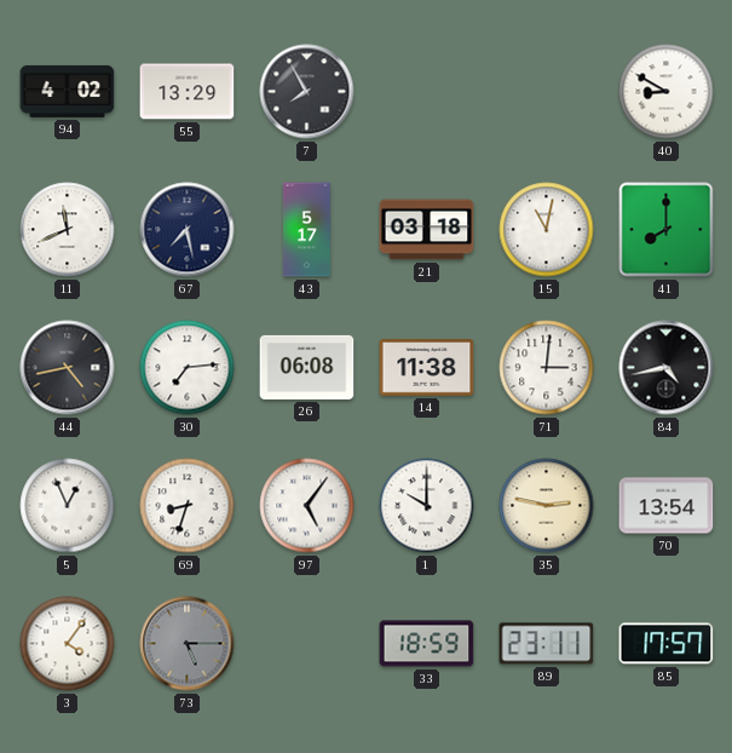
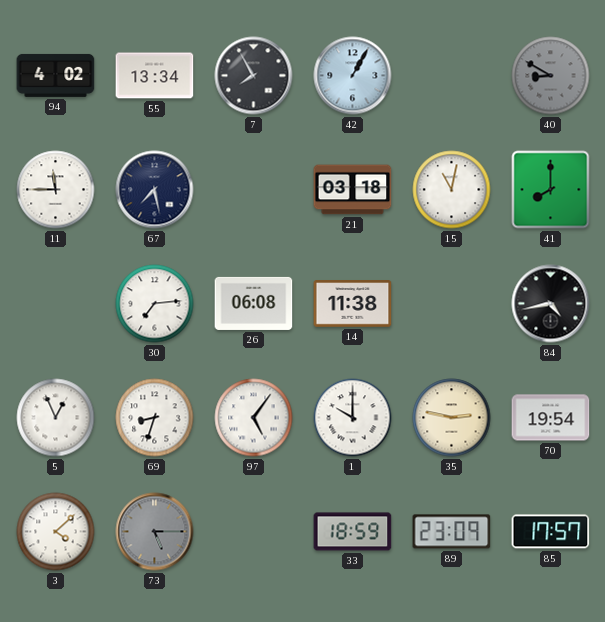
55: 13:29 -> 13:34
42: none -> 1:05
40 dial: white -> grey
11: 11:41 -> 11:45
43: 5:17 -> none
44: 4:43 -> none
71: 3:01 -> none
70: 13:54 -> 19:54
3: 4:06 -> 4:08
89: 23:11 -> 23:09
